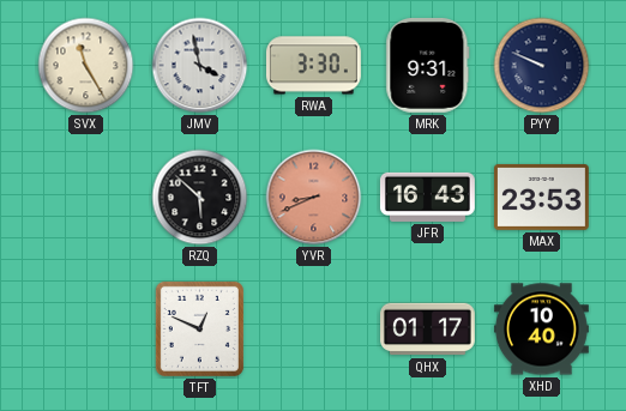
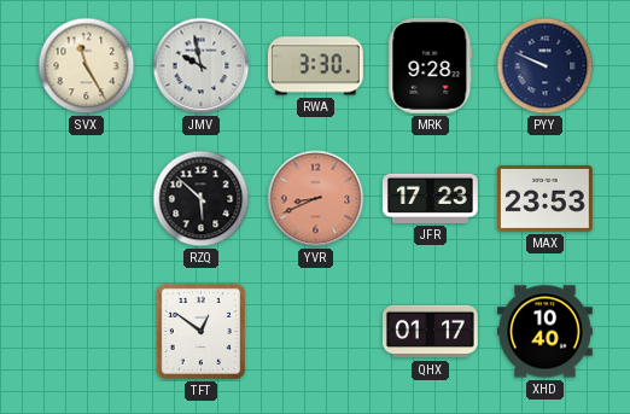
JMV: 3:58 -> 9:58
MRK: 9:31 -> 9:28
JFR: 16:43 -> 17:23
TFT: 12:49 -> 12:51
